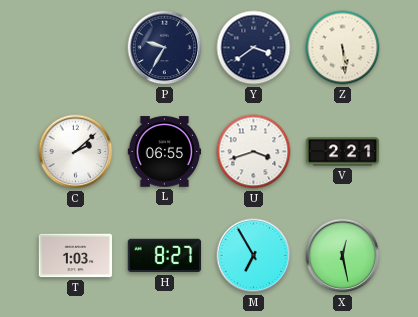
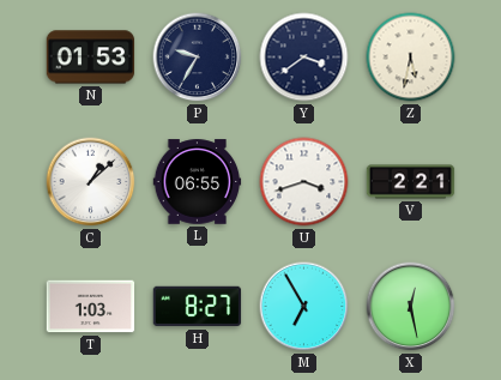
N: none -> 01:53
Z: 5:29 -> 5:32
C: 2:08 -> 1:08
